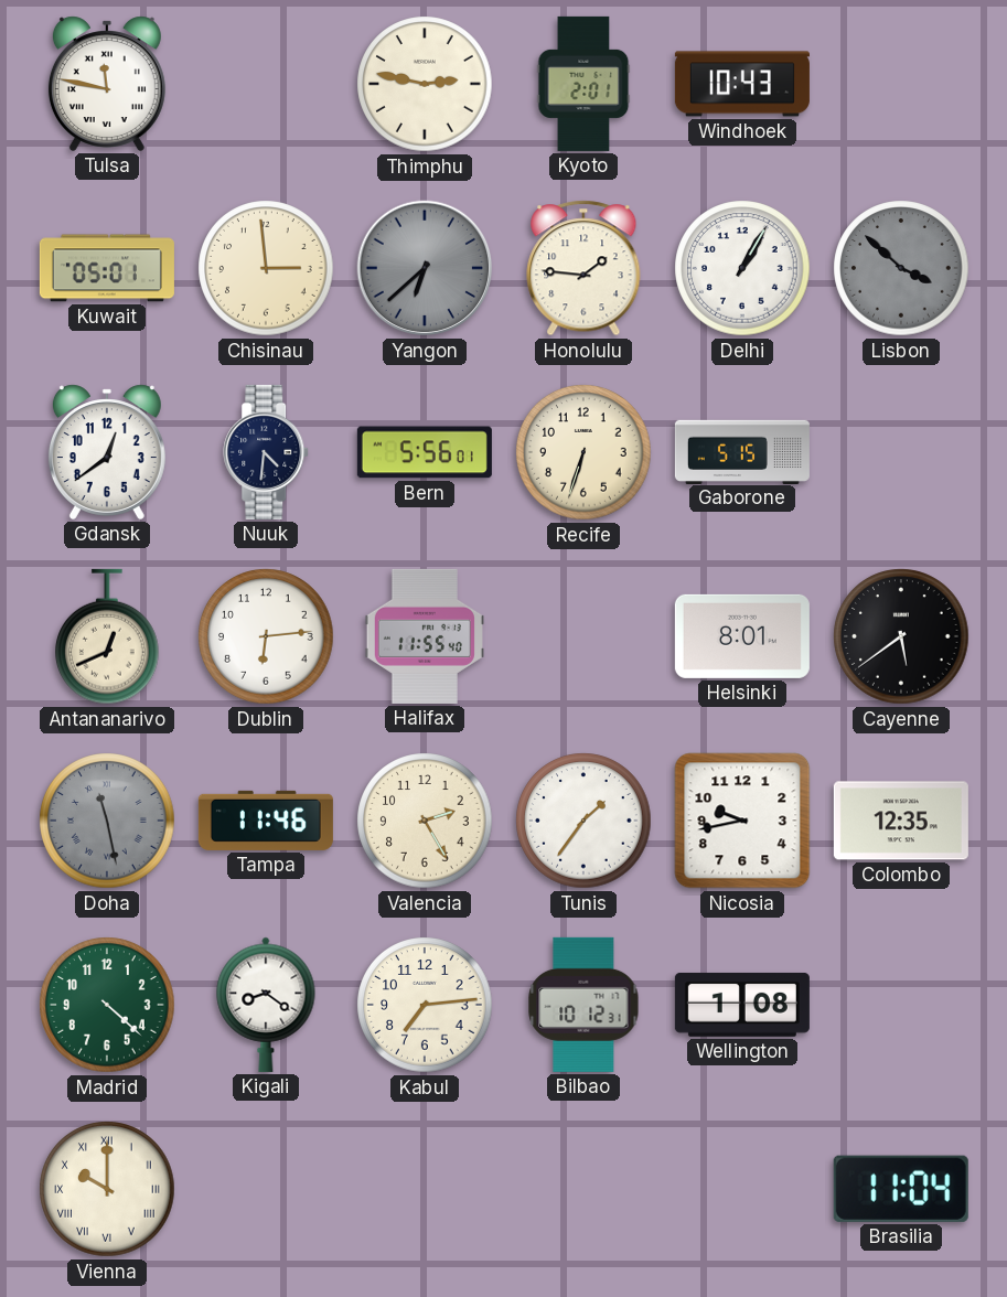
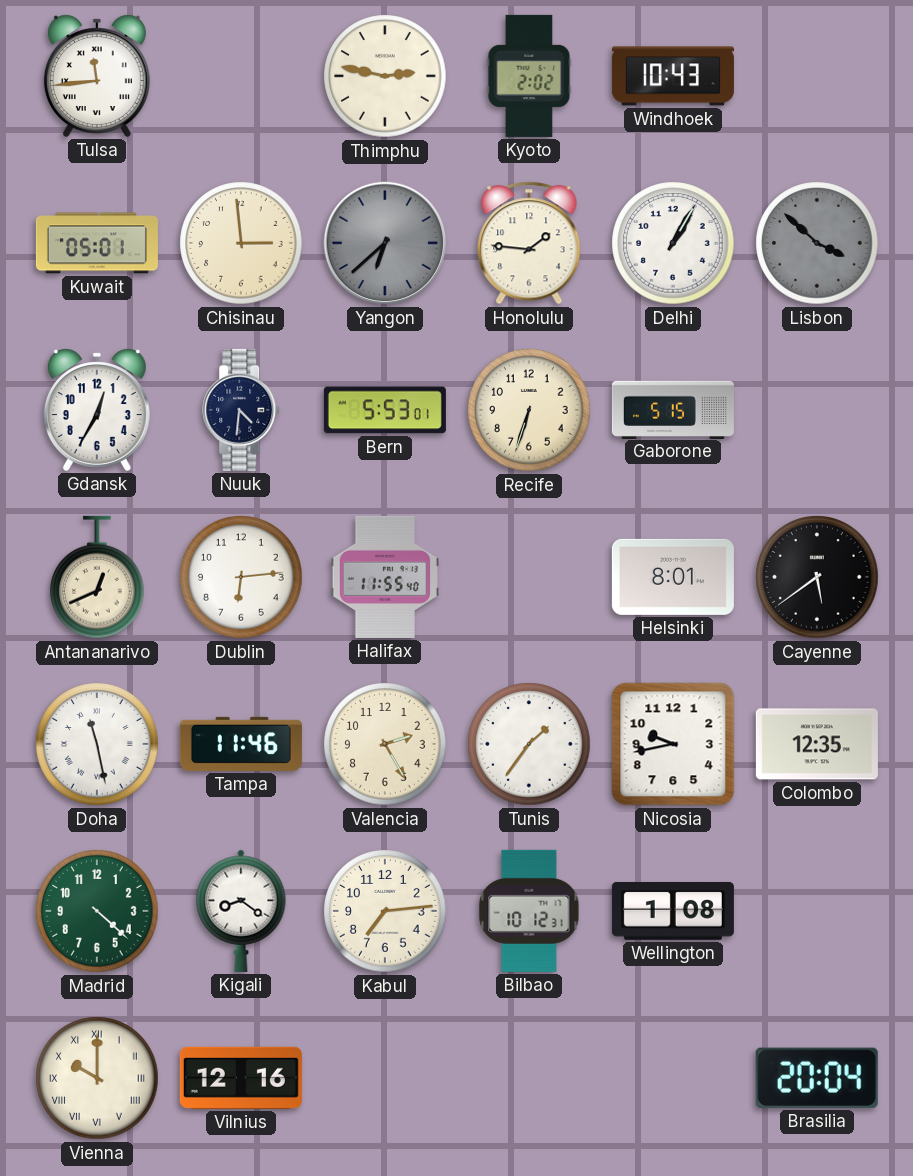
Tulsa: 11:47 -> 11:44
Kyoto: 2:01 -> 2:02
Gdansk: 12:39 -> 12:35
Bern: 5:56 -> 5:53
Doha dial: grey -> white
Vilnius: none -> 12:16
Brasilia: 11:04 -> 20:04
